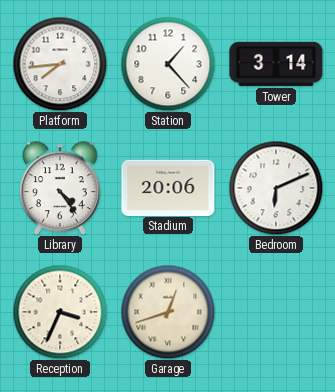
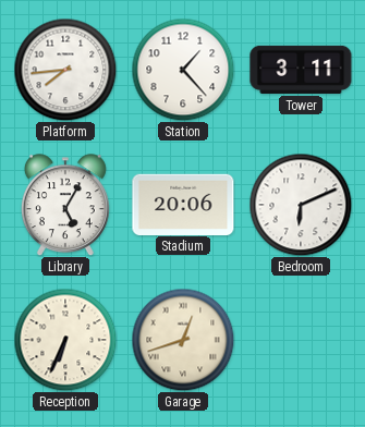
Tower: 3:14 -> 3:11
Library: 4:24 -> 5:05
Reception: 3:34 -> 6:34
